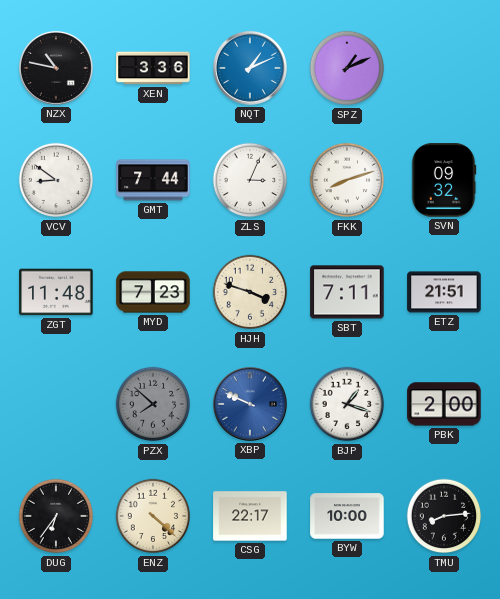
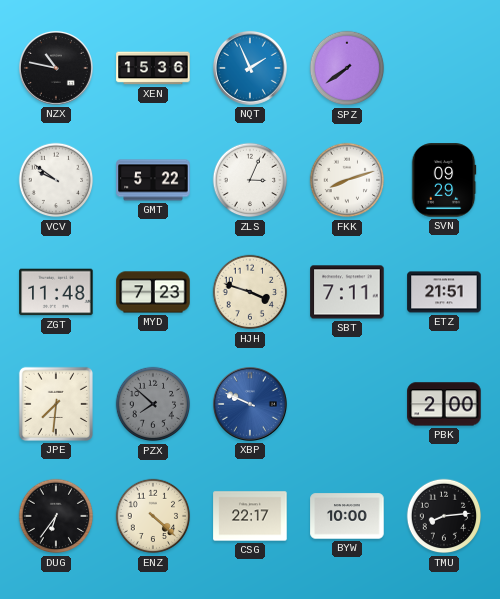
XEN: 3:36 -> 15:36
NQT: 1:11 -> 1:56
SPZ: 1:11 -> 7:39
VCV: 8:51 -> 9:51
GMT: 7:44 -> 5:22
SVN: 09:32 -> 09:29
JPE: none -> 7:31
BJP: 1:18 -> none
